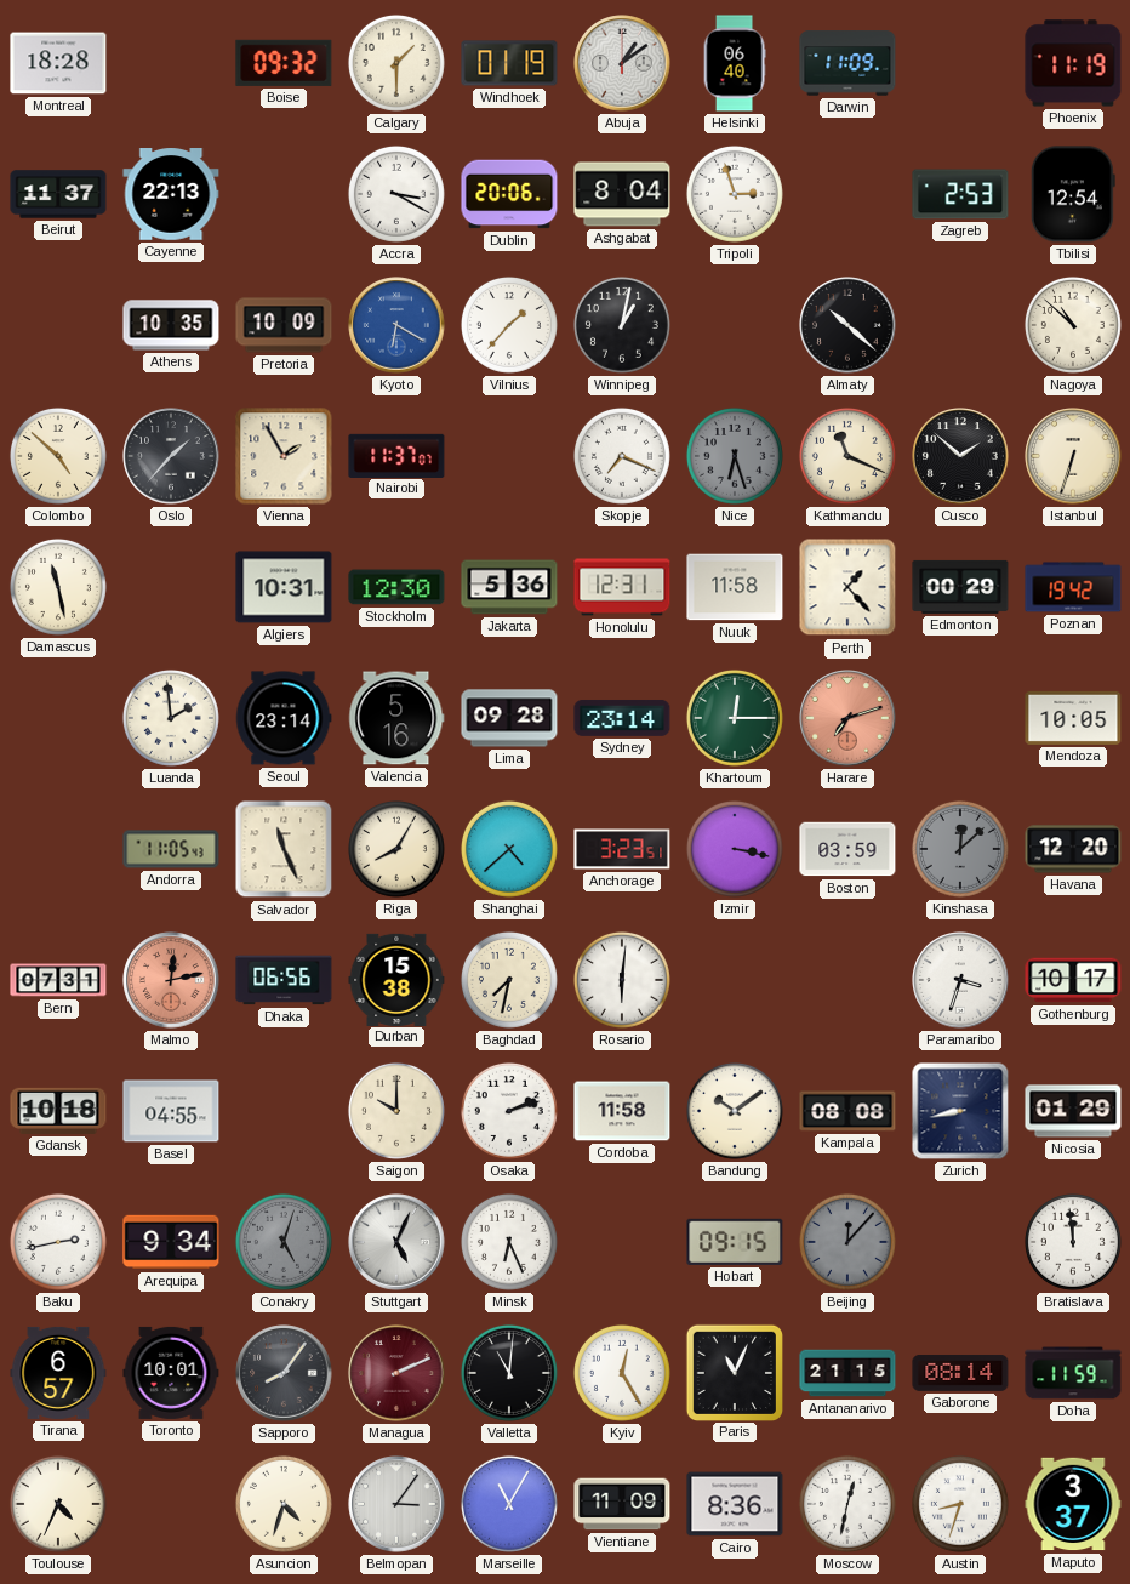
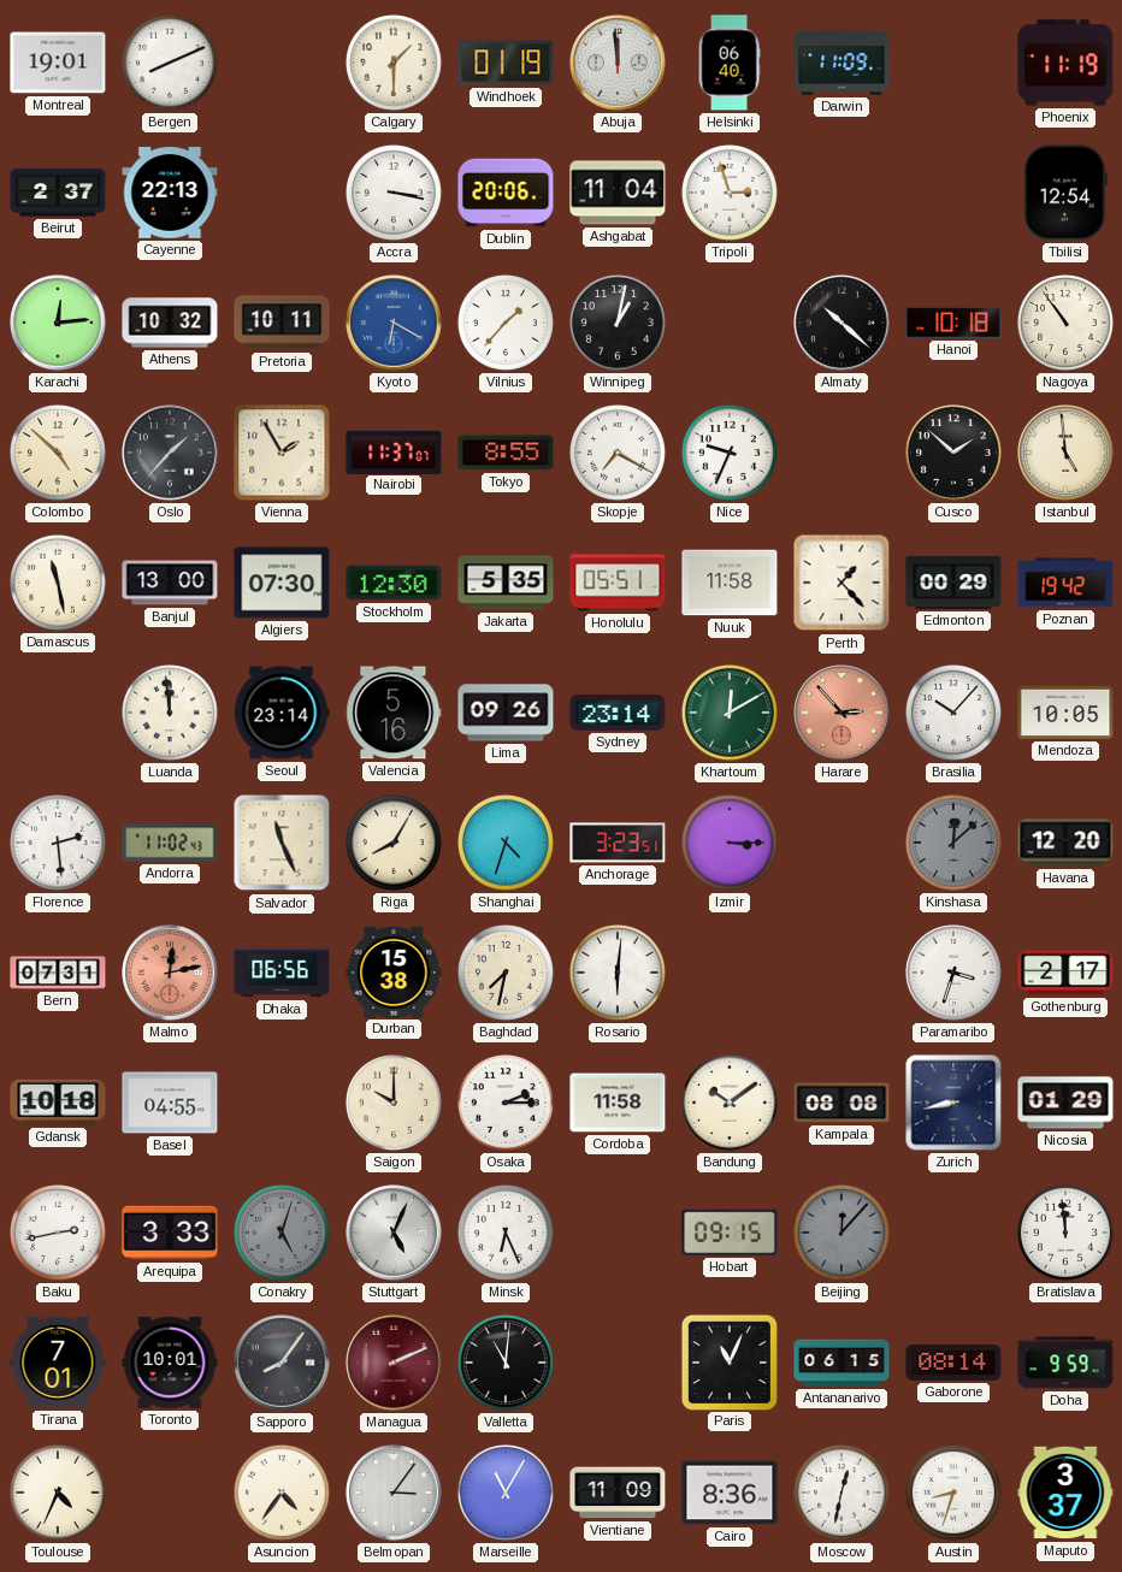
Montreal: 18:28 -> 19:01
Bergen: none -> 8:11
Boise: 09:32 -> none
Abuja: 1:09 -> 11:59
Beirut: 11:37 -> 2:37
Accra: 3:20 -> 3:17
Ashgabat: 8:04 -> 11:04
Zagreb: 2:53 -> none
Karachi: none -> 12:14
Athens: 10:35 -> 10:32
Pretoria: 10:09 -> 10:11
Hanoi: none -> 10:18
Nagoya: 10:52 -> 10:54
Tokyo: none -> 8:55
Skopje: 7:19 -> 7:20
Nice: 6:27 -> 9:34
Nice dial: grey -> white
Kathmandu: 11:19 -> none
Istanbul: 6:33 -> 4:59
Banjul: none -> 13:00
Algiers: 10:31 -> 07:30
Jakarta: 5:36 -> 5:35
Honolulu: 12:31 -> 05:51
Luanda: 1:59 -> 11:59
Lima: 09:28 -> 09:26
Khartoum: 12:15 -> 12:10
Harare: 7:12 -> 2:53
Brasilia: none -> 10:07
Florence: none -> 2:29
Andorra: 11:05 -> 11:02
Shanghai: 4:38 -> 4:33
Izmir: 3:17 -> 3:15
Boston: 03:59 -> none
Gothenburg: 10:17 -> 2:17
Osaka: 2:12 -> 2:15
Arequipa: 9:34 -> 3:33
Tirana: 6:57 -> 7:01
Kyiv: 12:25 -> none
Antananarivo: 21:15 -> 06:15
Doha: 11:59 -> 9:59
Asuncion: 4:33 -> 4:36
